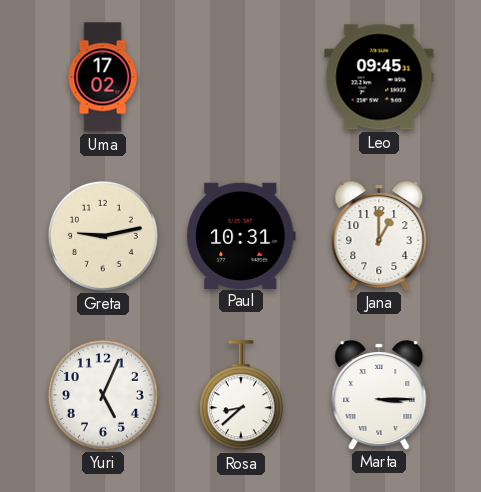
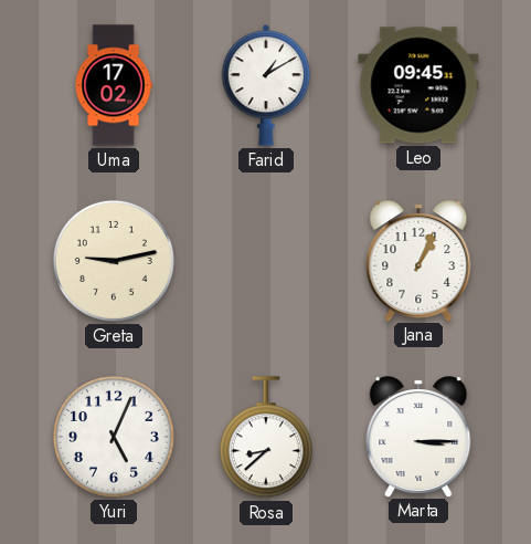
Farid: none -> 1:10
Paul: 10:31 -> none
Jana: 1:00 -> 1:04
